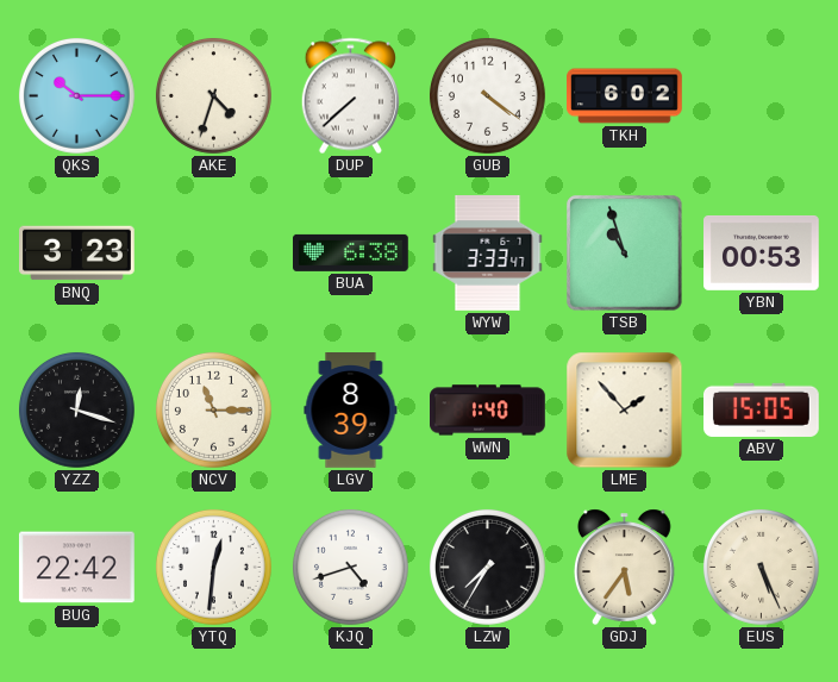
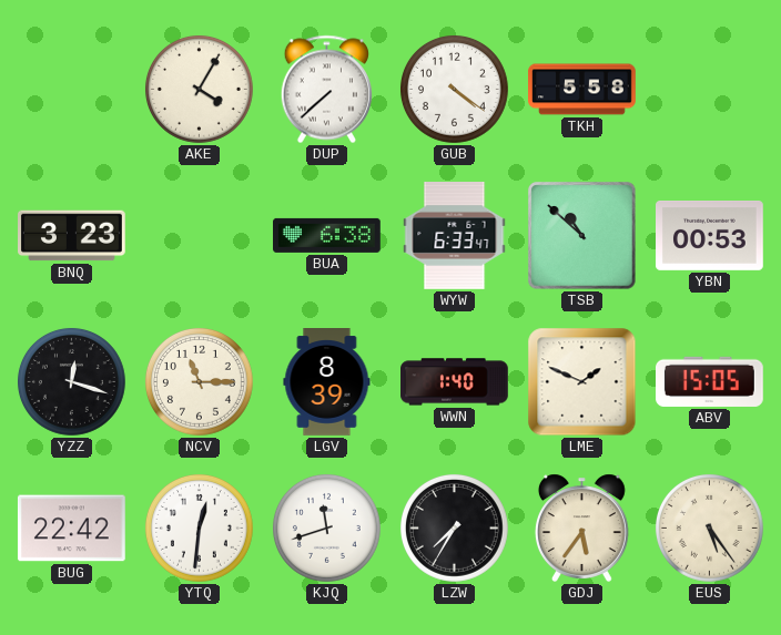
QKS: 10:15 -> none
AKE: 4:33 -> 4:05
TKH: 6:02 -> 5:58
WYW: 3:33 -> 6:33
TSB: 10:57 -> 10:52
LME: 1:53 -> 1:49
KJQ: 4:42 -> 11:42
EUS: 5:26 -> 5:24
